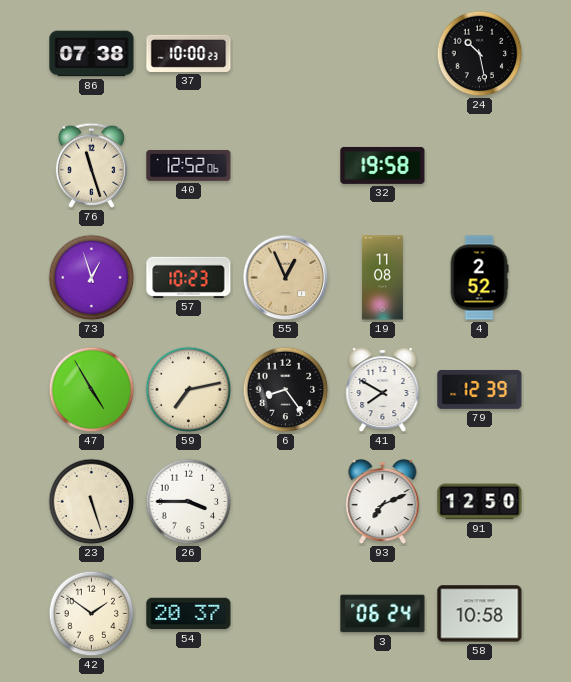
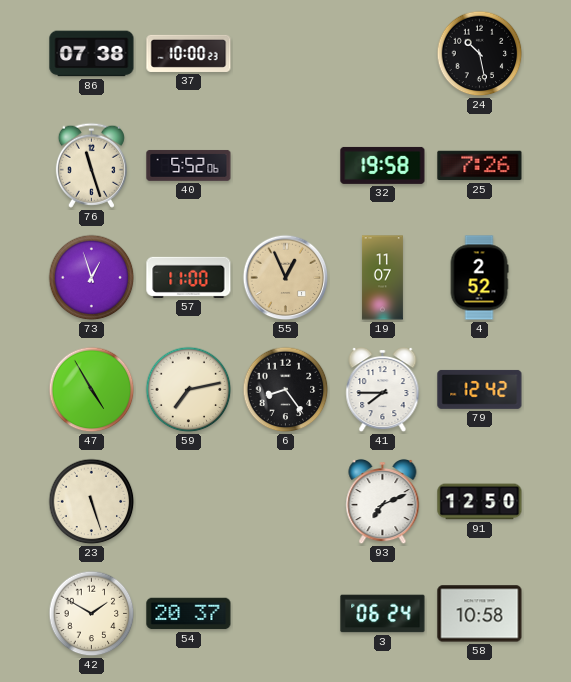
40: 12:52 -> 5:52
25: none -> 7:26
57: 10:23 -> 11:00
19: 11:08 -> 11:07
41: 7:50 -> 7:45
79: 12:39 -> 12:42
26: 3:45 -> none
42: 1:51 -> 1:50
